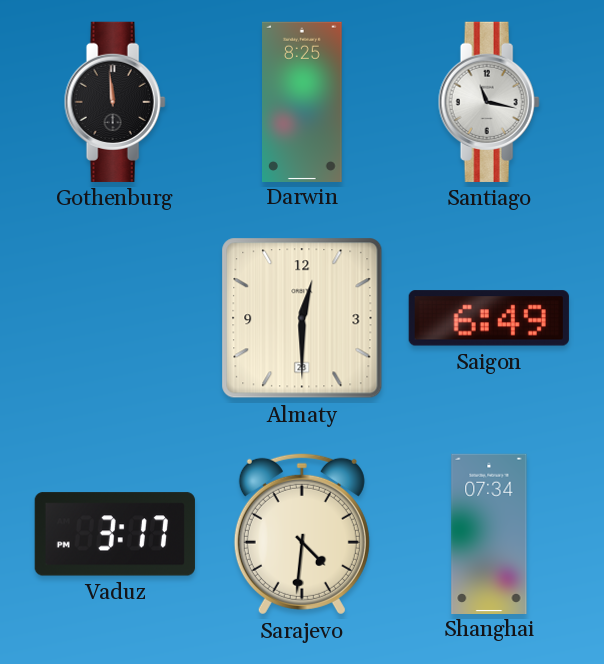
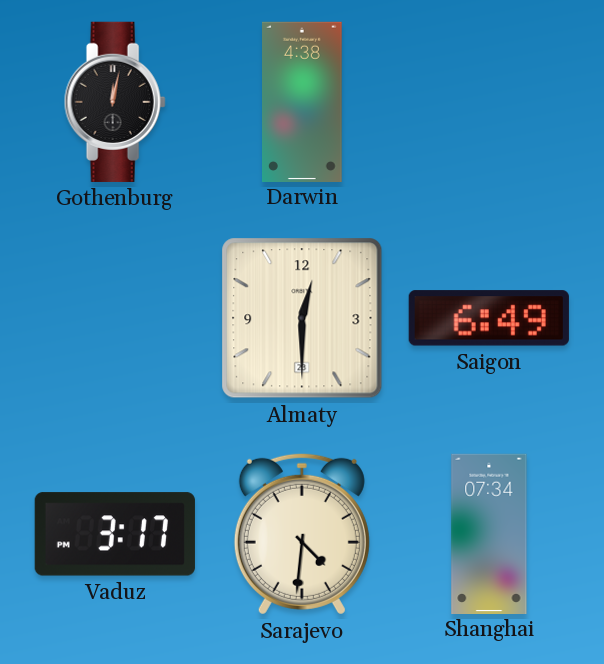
Gothenburg: 11:59 -> 12:02
Darwin: 8:25 -> 4:38
Santiago: 11:17 -> none
